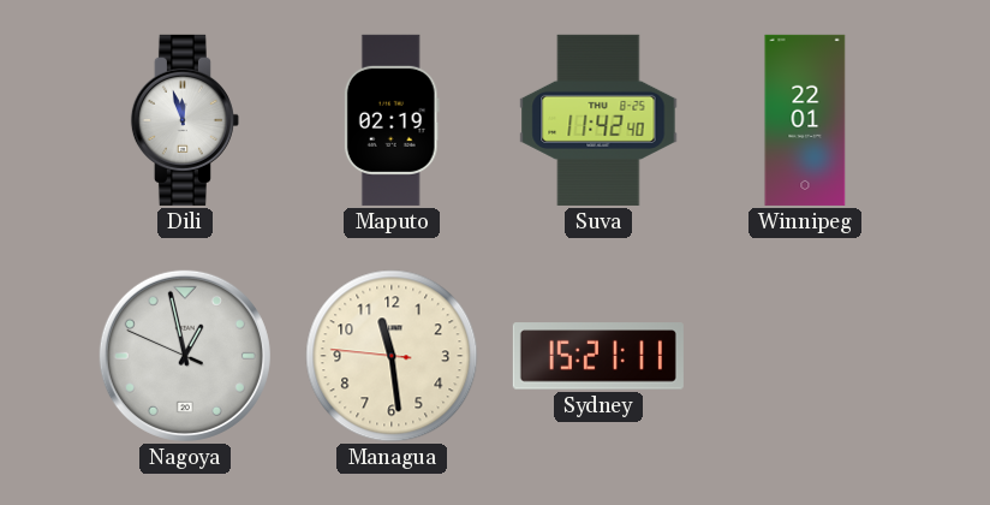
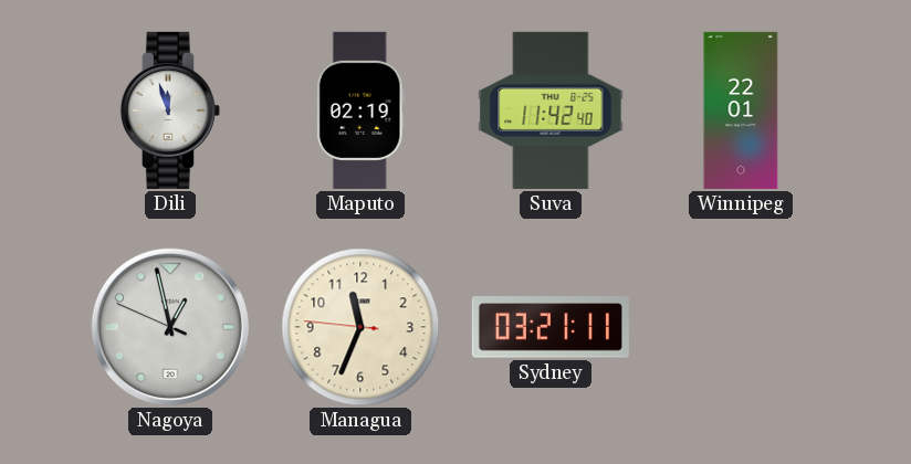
Managua: 11:28 -> 11:33
Sydney: 15:21 -> 03:21
